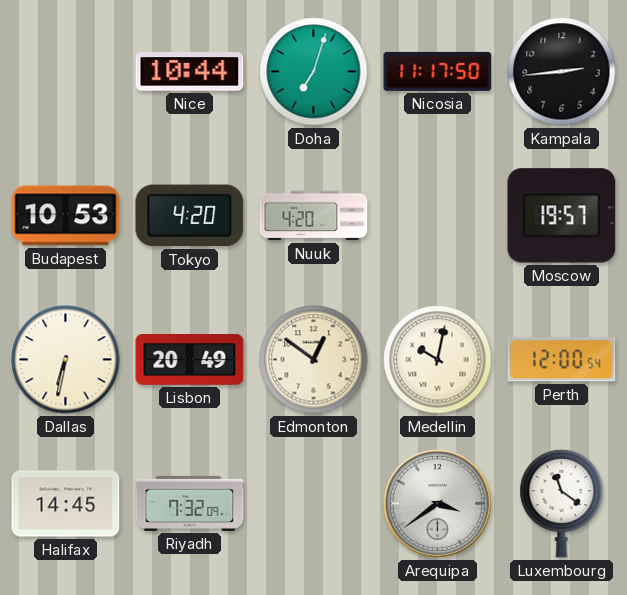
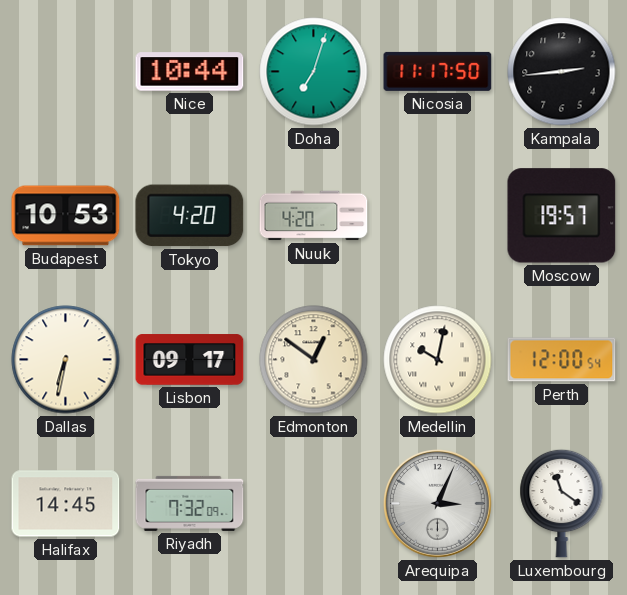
Lisbon: 20:49 -> 09:17
Arequipa: 3:39 -> 3:04
